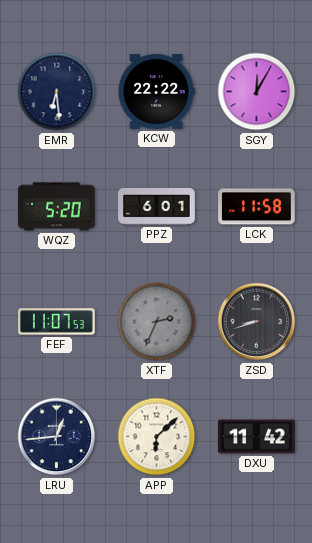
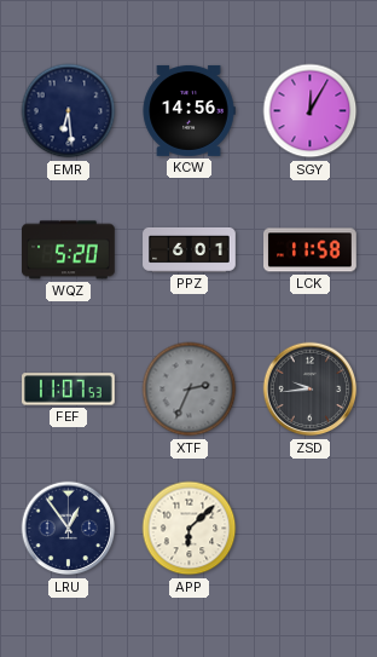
KCW: 22:22 -> 14:56
ZSD: 8:42 -> 9:44
LRU: 12:44 -> 12:54
DXU: 11:42 -> none
